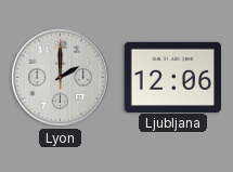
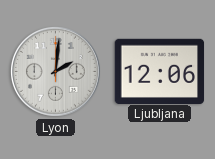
Lyon: 2:00 -> 2:01
